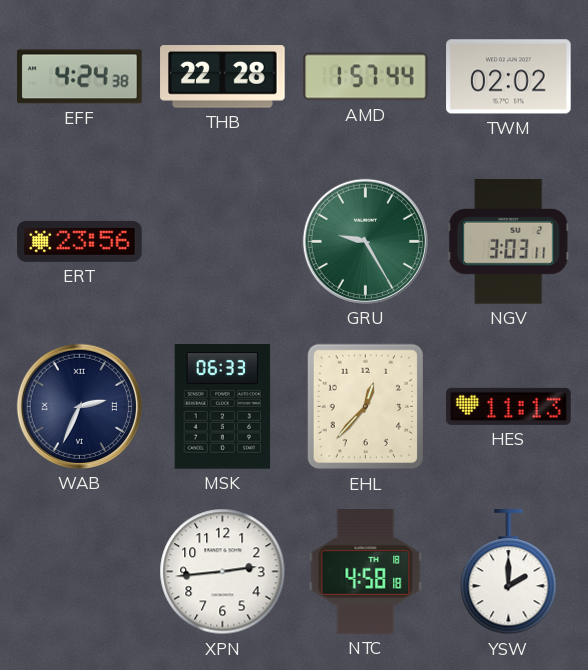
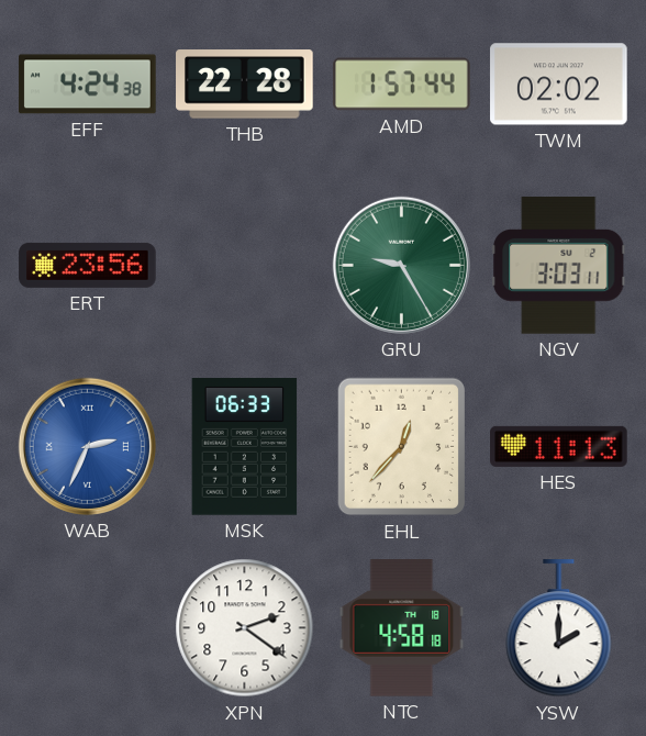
WAB dial: navy -> blue
XPN: 2:44 -> 2:21
